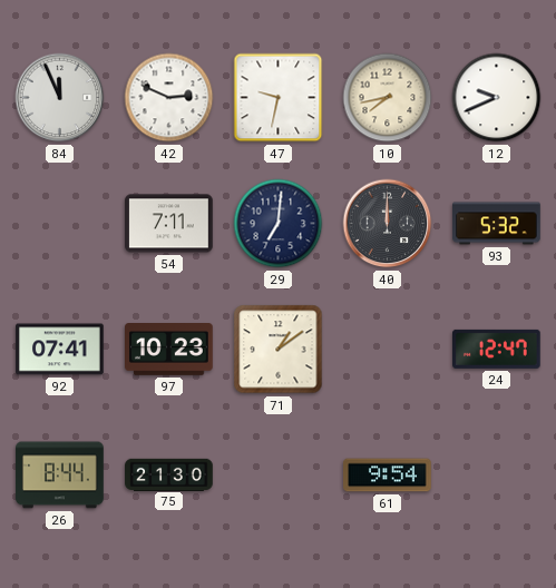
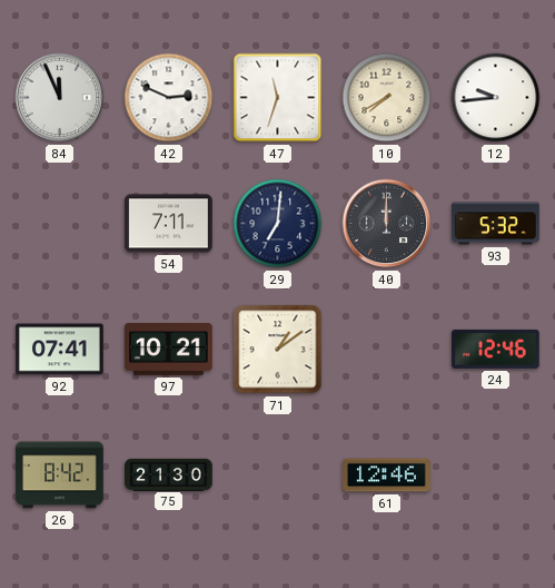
47: 9:32 -> 11:33
10: 7:43 -> 7:40
12: 9:41 -> 9:44
97: 10:23 -> 10:21
24: 12:47 -> 12:46
26: 8:44 -> 8:42
61: 9:54 -> 12:46
